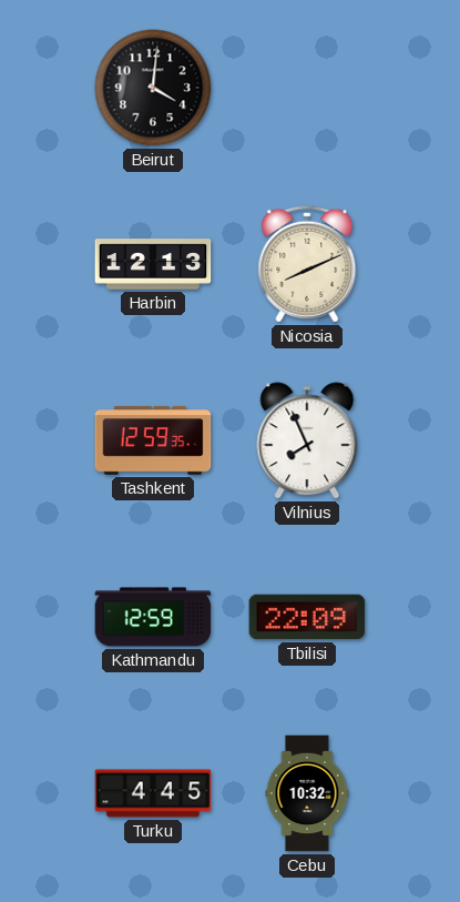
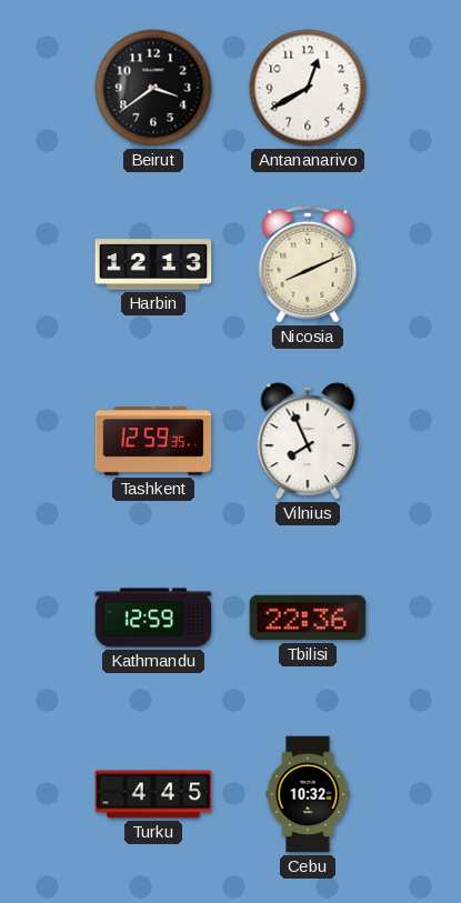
Beirut: 4:01 -> 3:39
Antananarivo: none -> 12:40
Tbilisi: 22:09 -> 22:36
